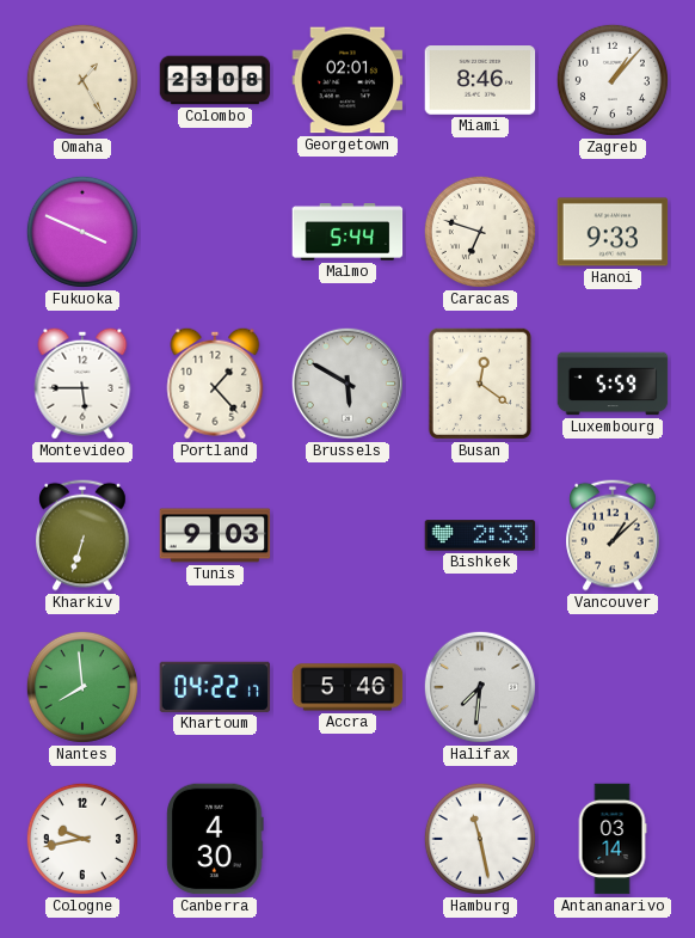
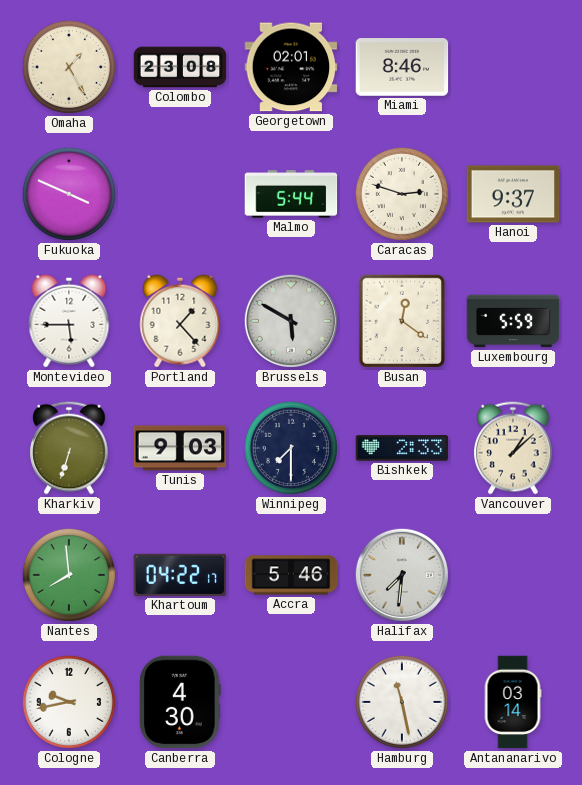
Zagreb: 1:07 -> none
Caracas: 6:48 -> 2:48
Hanoi: 9:33 -> 9:37
Winnipeg: none -> 7:30
